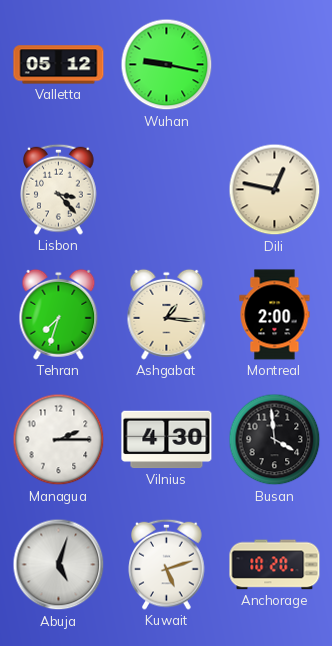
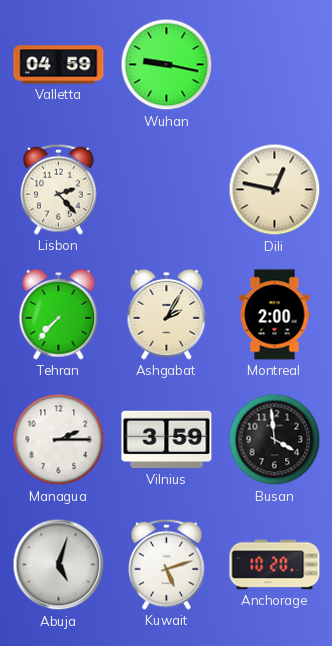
Valletta: 05:12 -> 04:59
Lisbon: 3:23 -> 2:23
Tehran: 7:33 -> 7:37
Ashgabat: 1:16 -> 2:05
Vilnius: 4:30 -> 3:59
